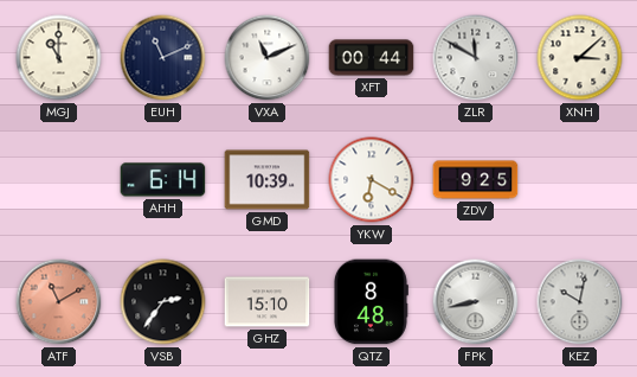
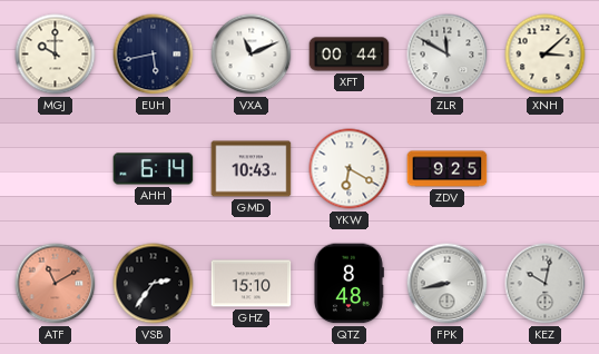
MGJ: 11:00 -> 10:00
EUH: 11:11 -> 5:43
GMD: 10:39 -> 10:43
